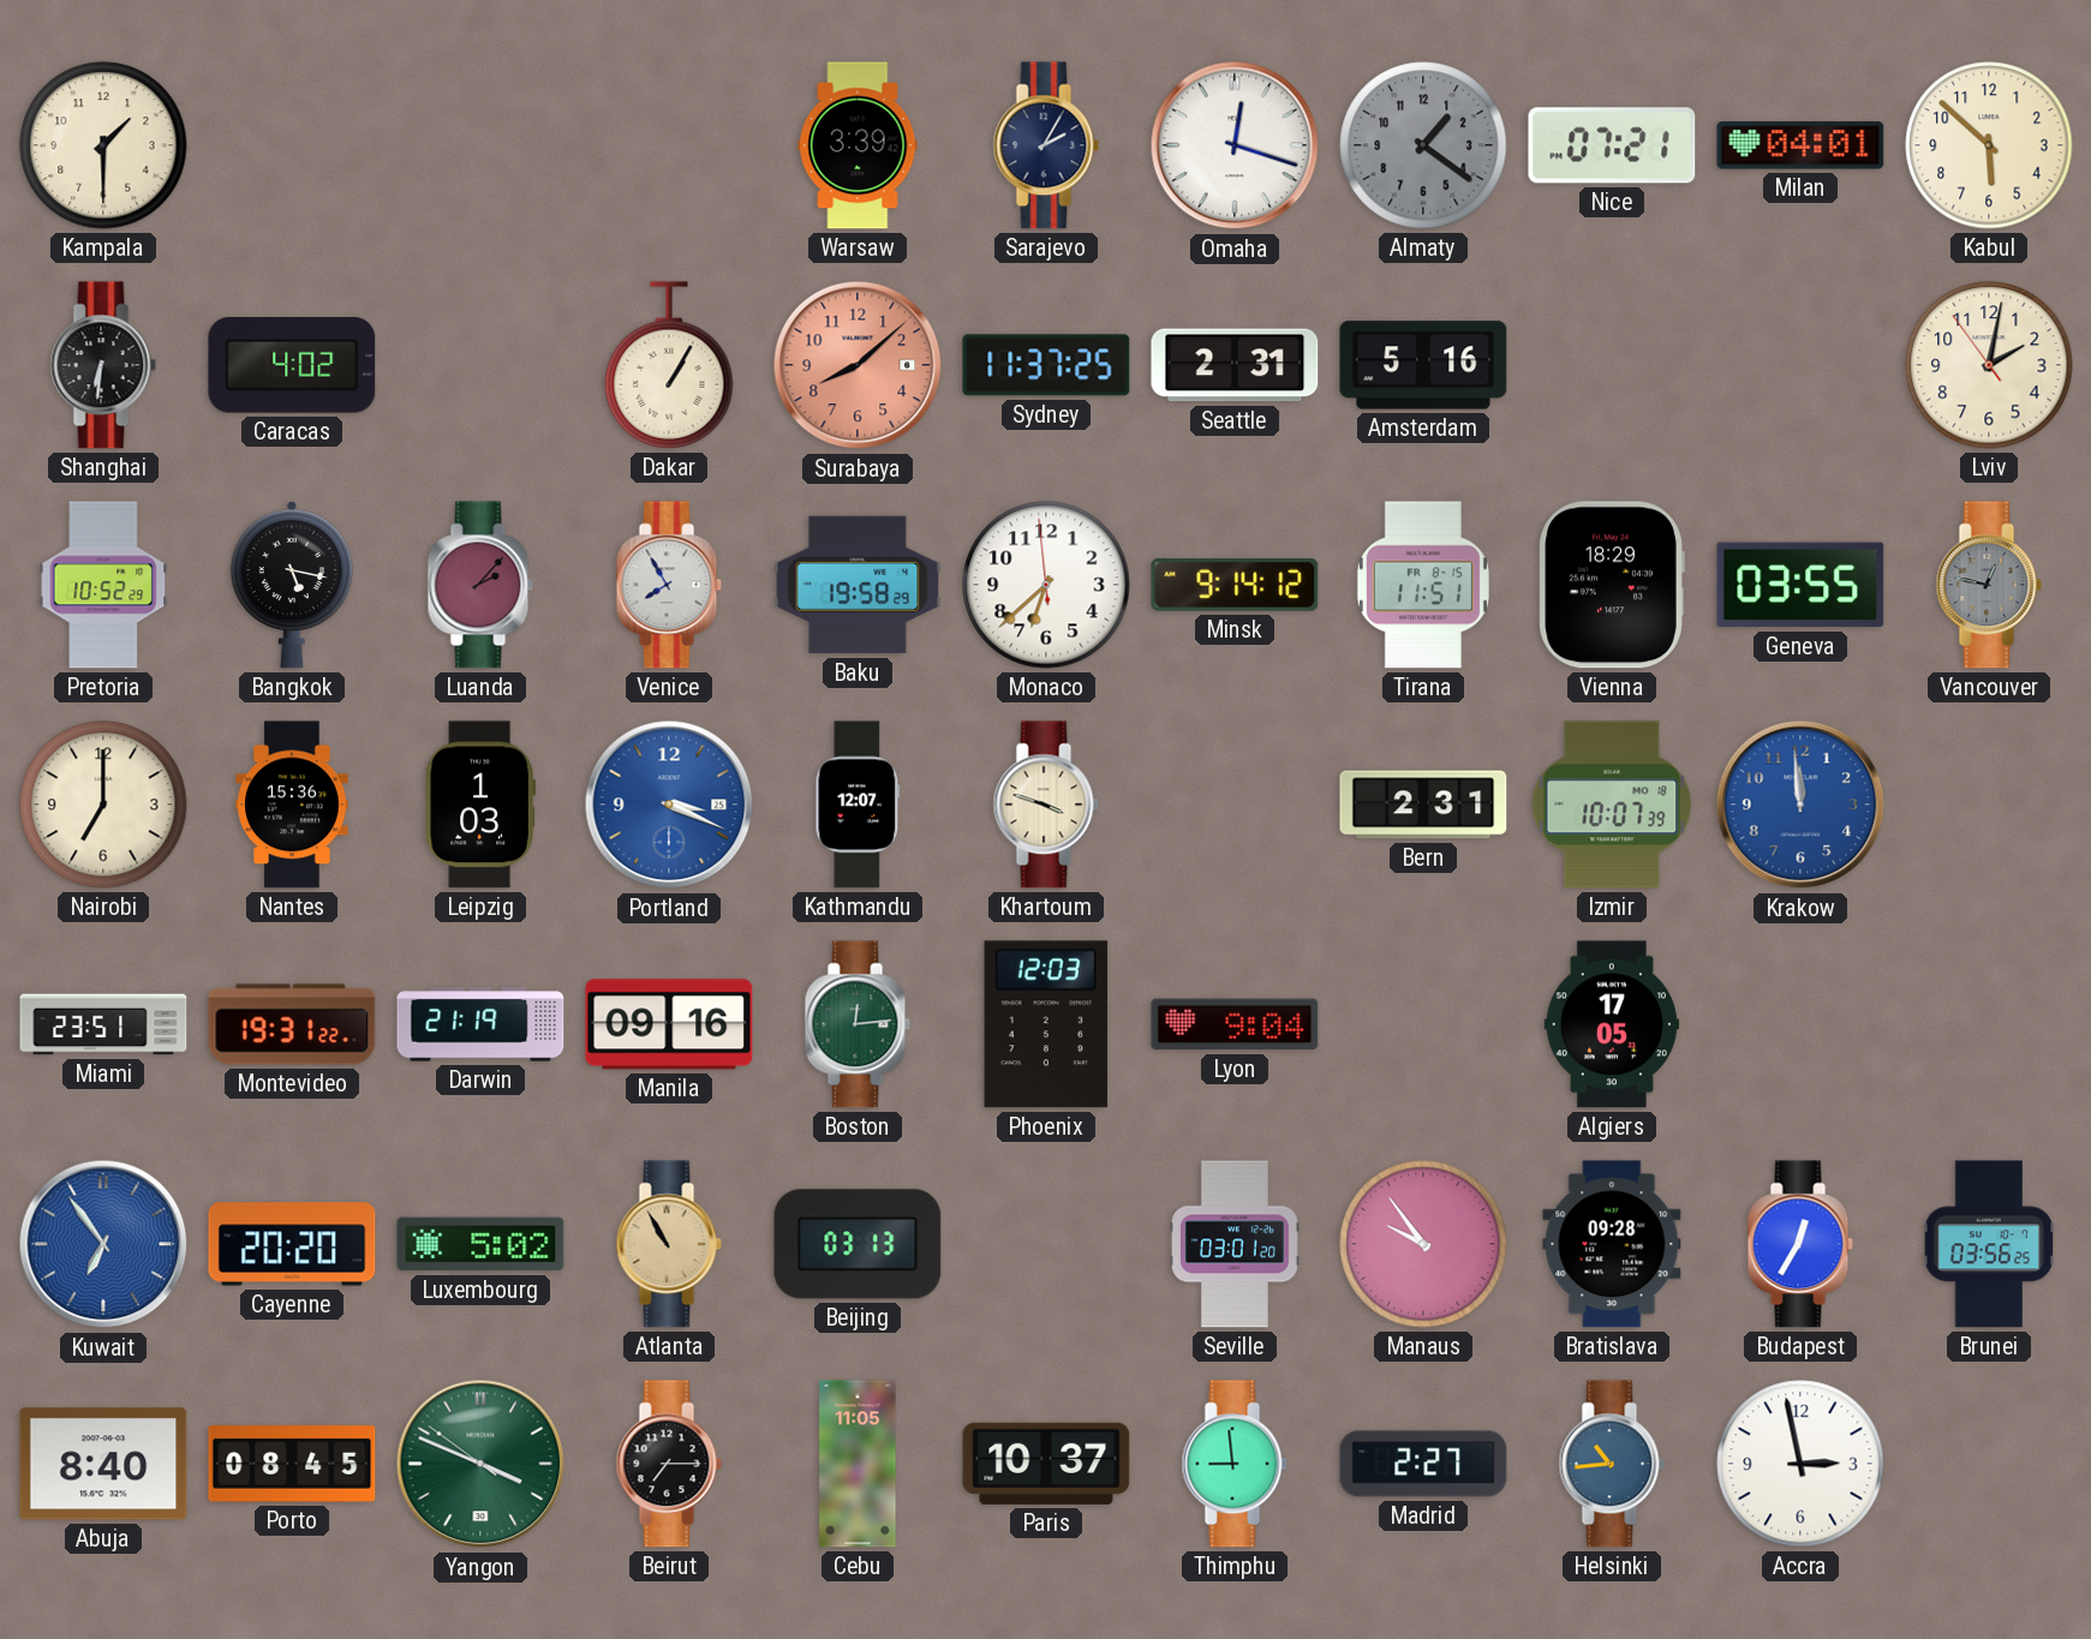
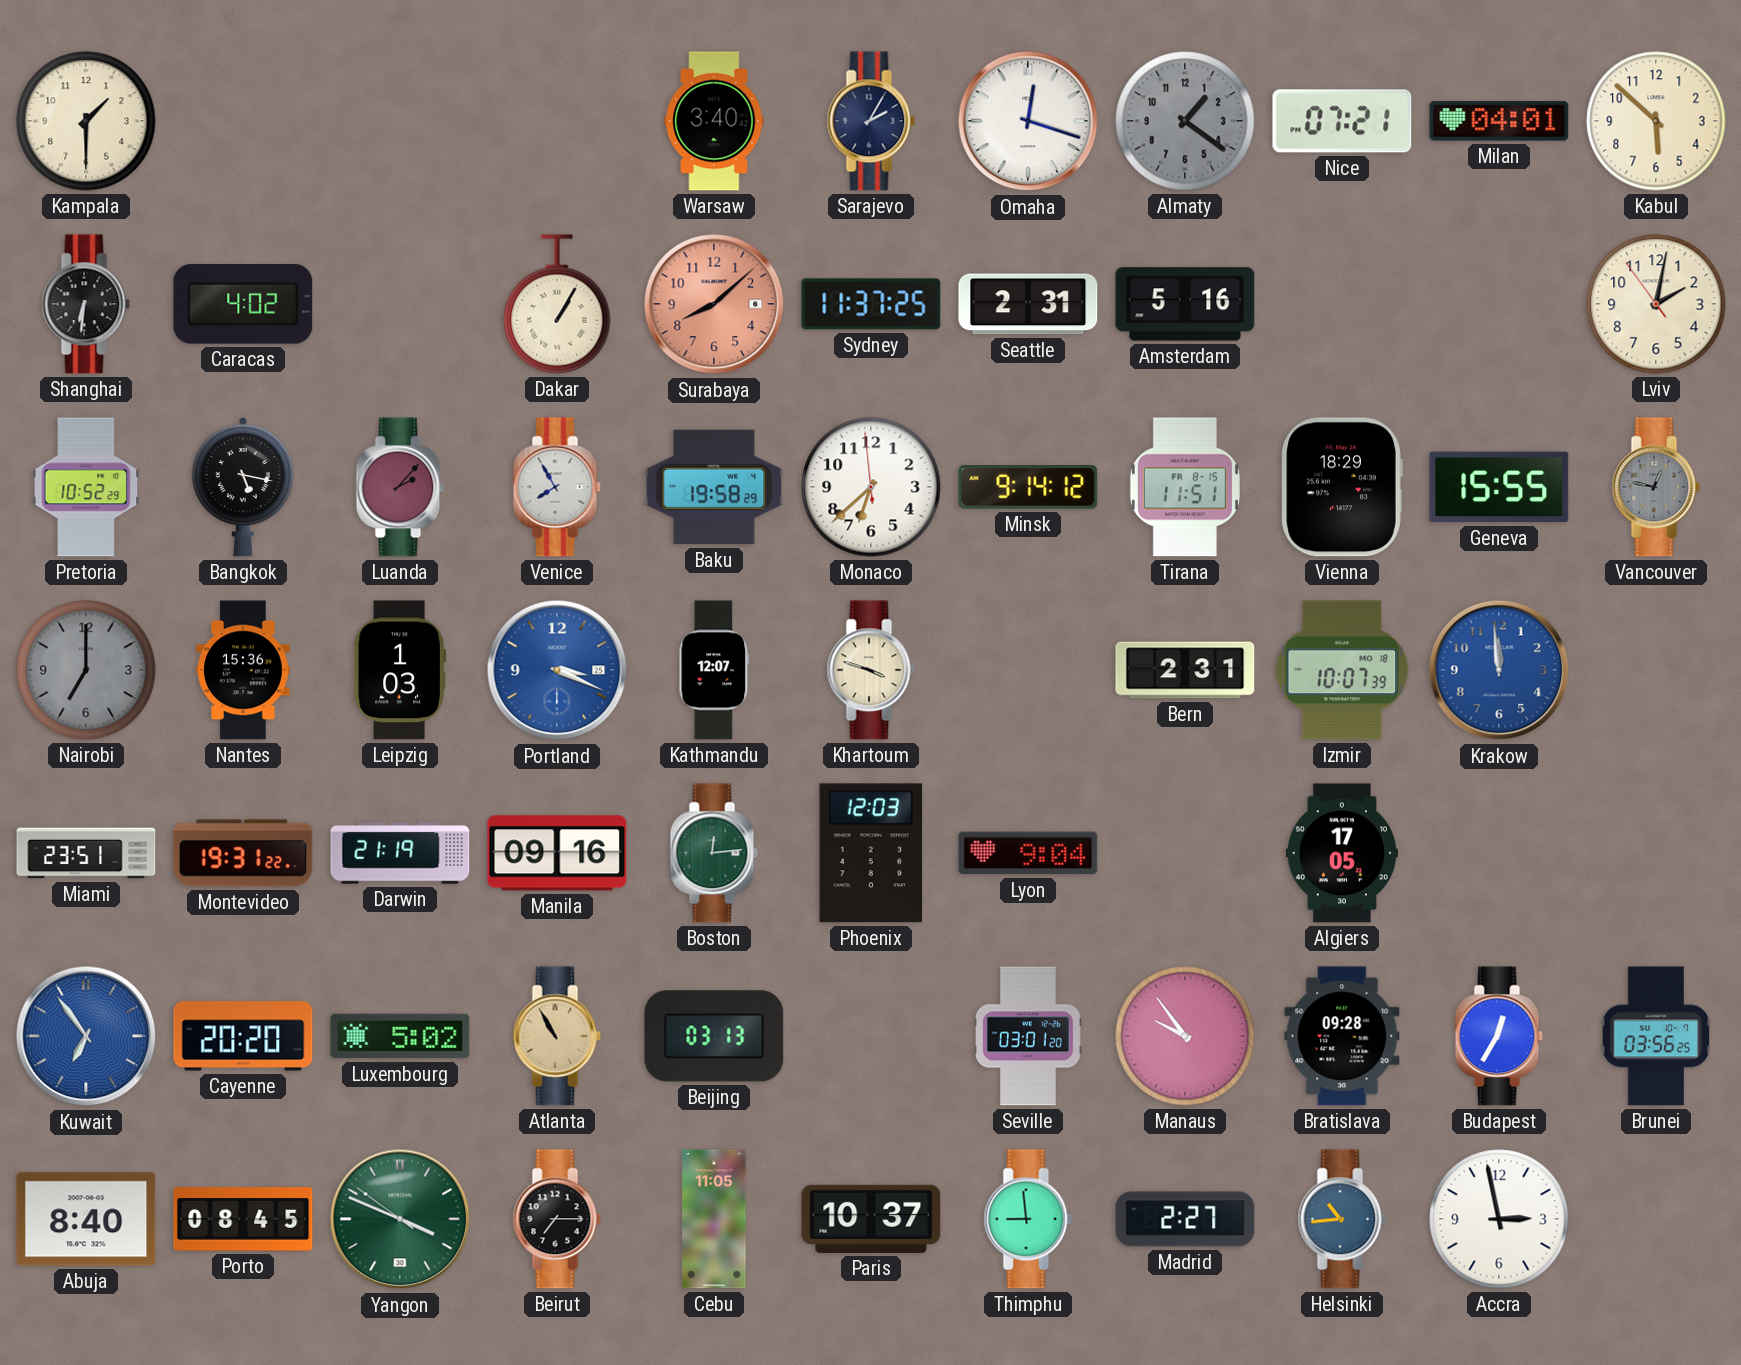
Warsaw: 3:39 -> 3:40
Geneva: 03:55 -> 15:55
Nairobi dial: cream -> grey
